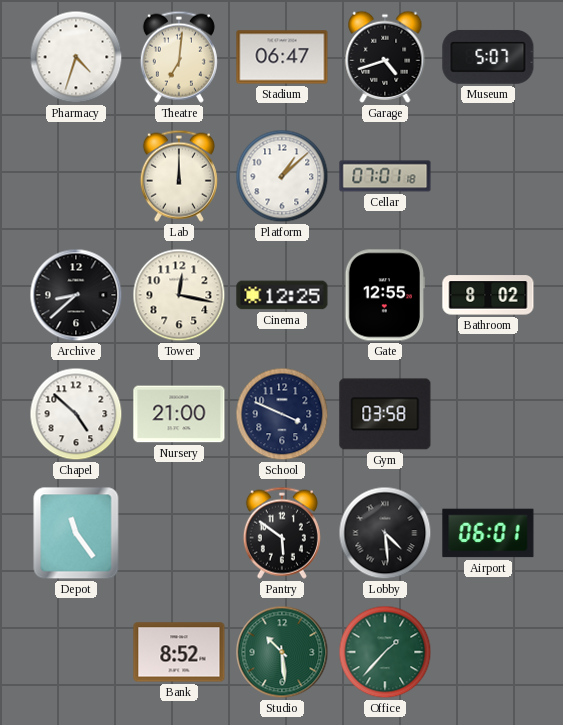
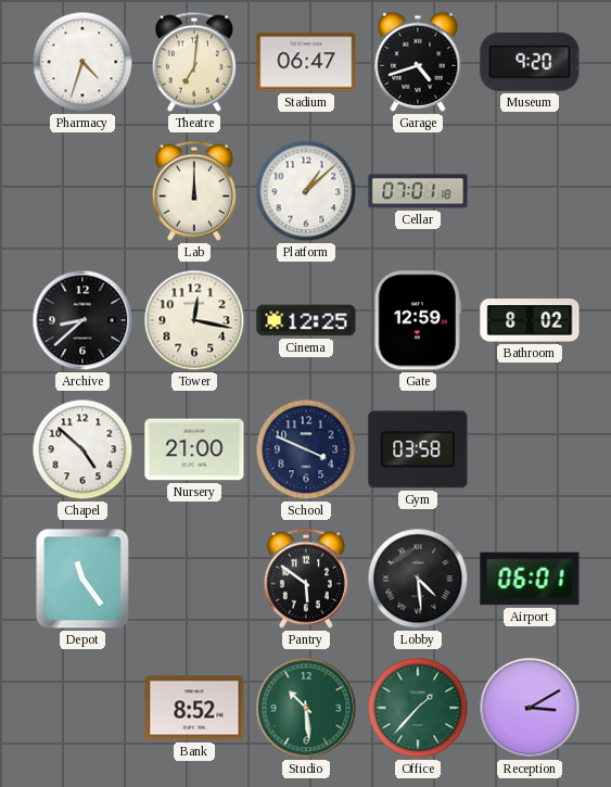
Museum: 5:07 -> 9:20
Gate: 12:55 -> 12:59
Reception: none -> 3:10
